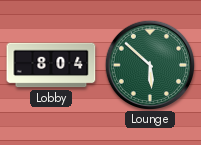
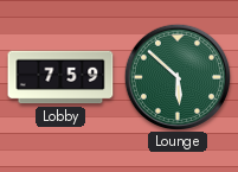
Lobby: 8:04 -> 7:59
